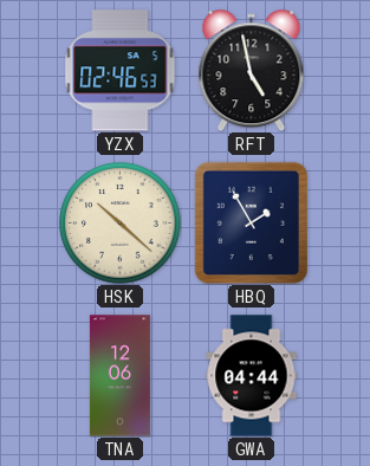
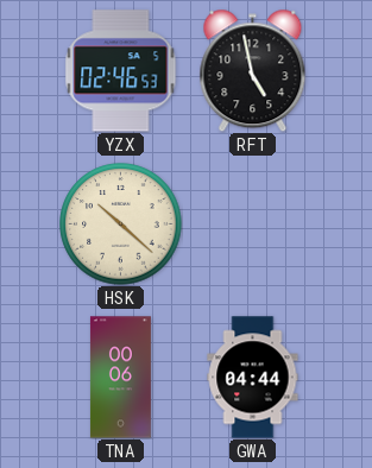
HBQ: 1:55 -> none
TNA: 12:06 -> 00:06
